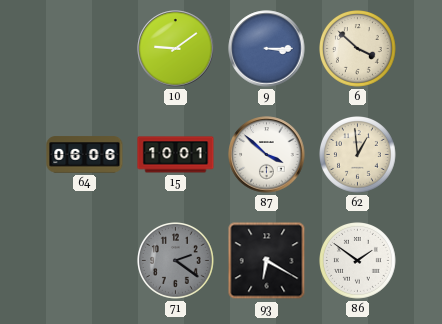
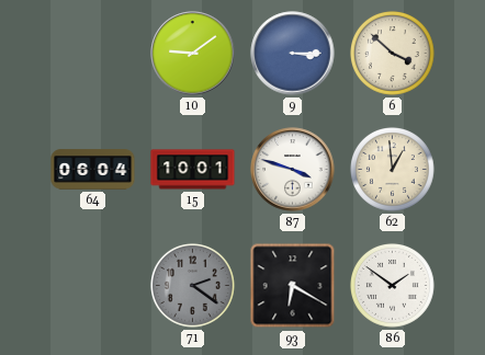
64: 06:06 -> 06:04
87: 3:52 -> 3:48
